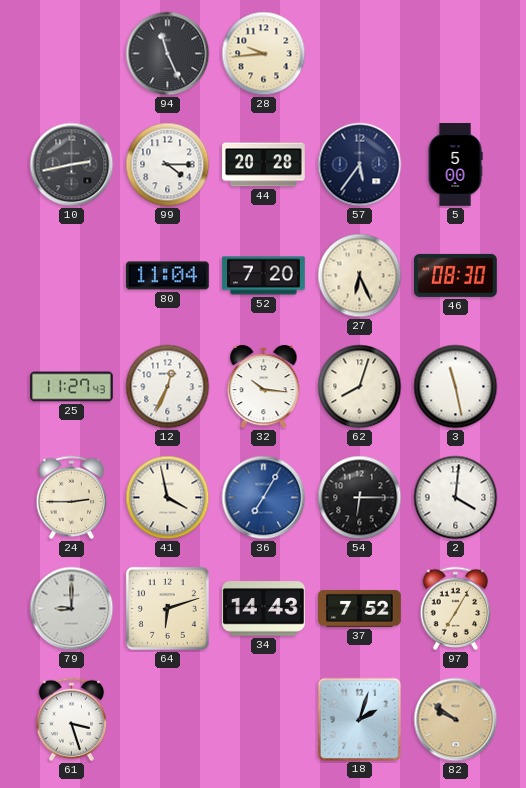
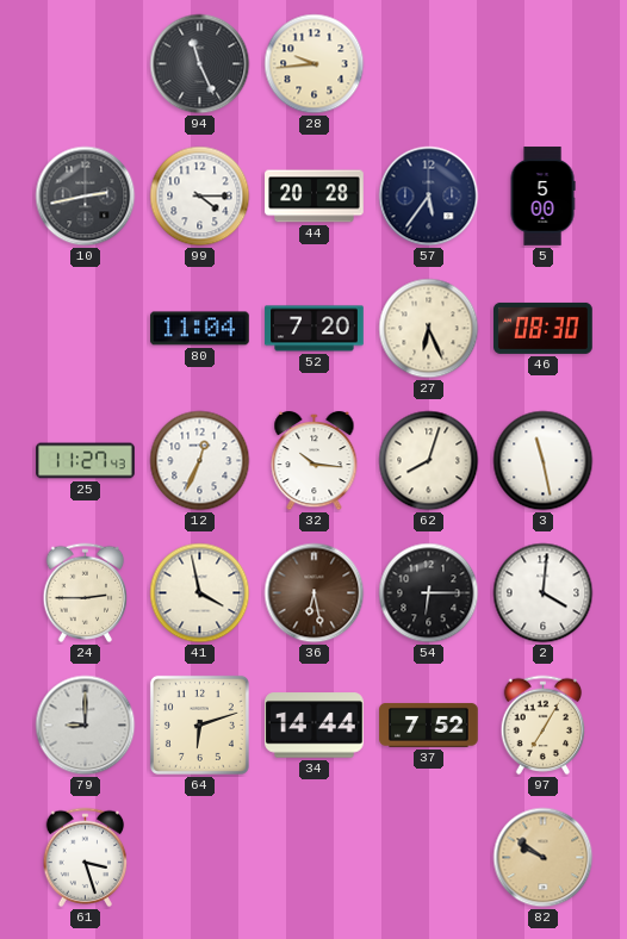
36: 7:05 -> 6:28
36 dial: blue -> brown
34: 14:43 -> 14:44
18: 2:03 -> none
